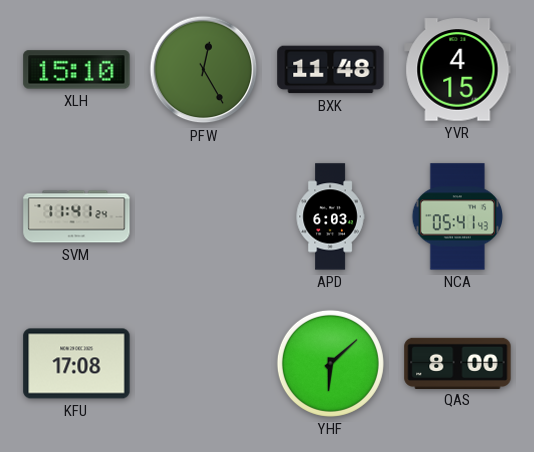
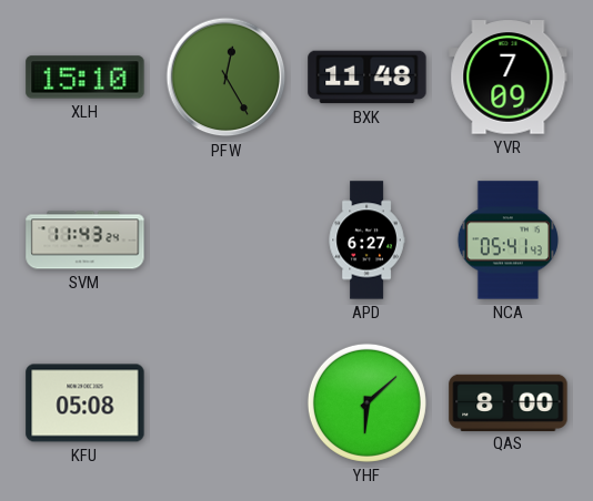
YVR: 4:15 -> 7:09
SVM: 11:41 -> 11:43
APD: 6:03 -> 6:27
KFU: 17:08 -> 05:08
